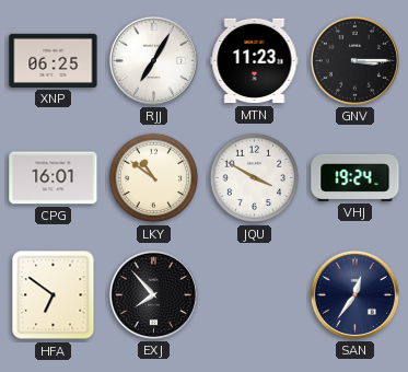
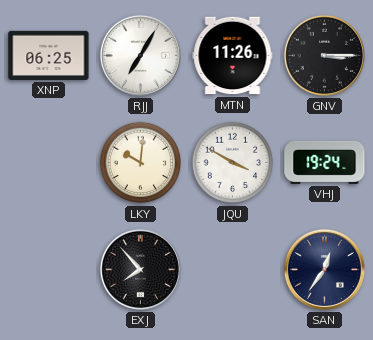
MTN: 11:23 -> 11:26
CPG: 16:01 -> none
LKY: 10:51 -> 10:01
HFA: 6:51 -> none
